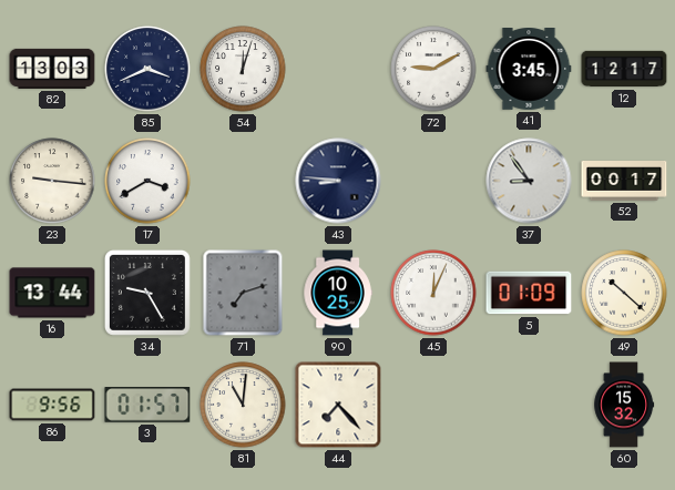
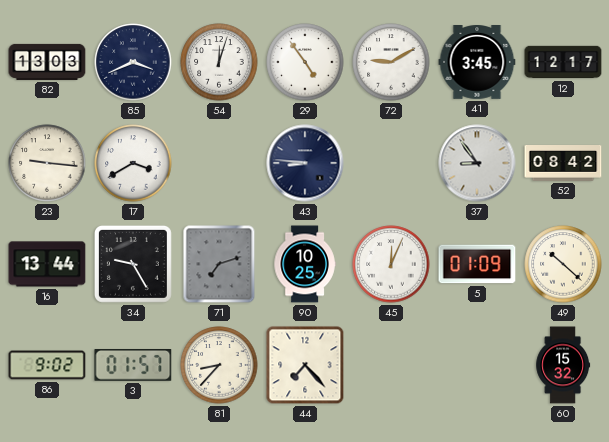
29: none -> 4:54
52: 00:17 -> 08:42
86: 9:56 -> 9:02
81: 11:01 -> 8:37
